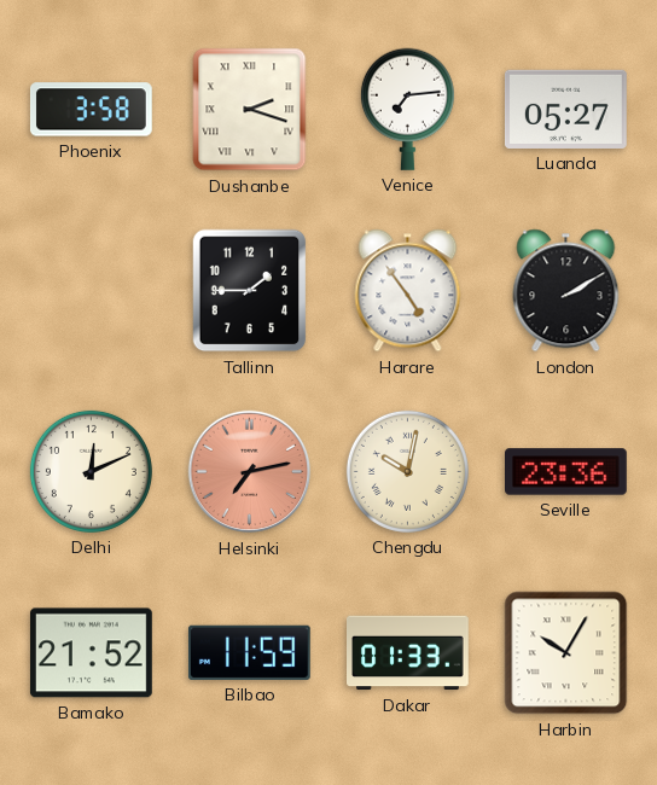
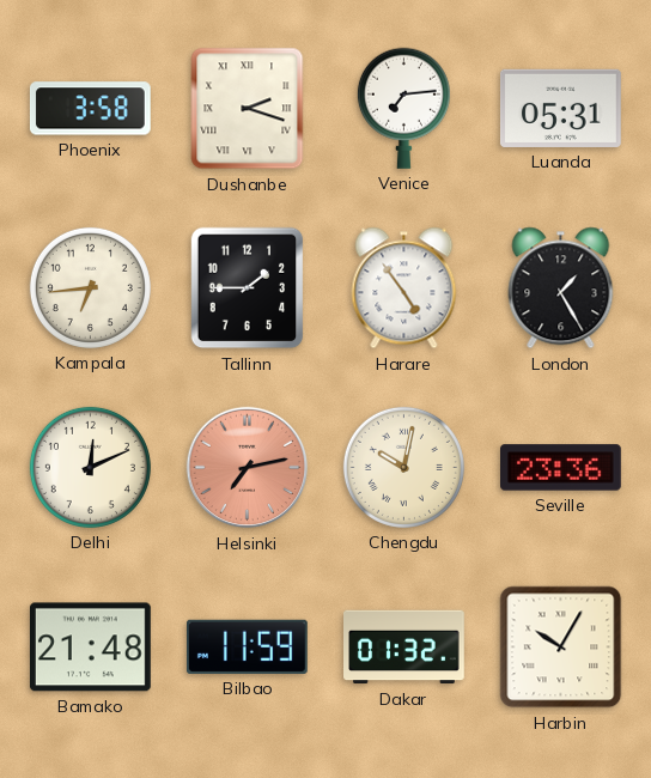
Luanda: 05:27 -> 05:31
Kampala: none -> 6:44
London: 2:10 -> 1:25
Bamako: 21:52 -> 21:48
Dakar: 01:33 -> 01:32
